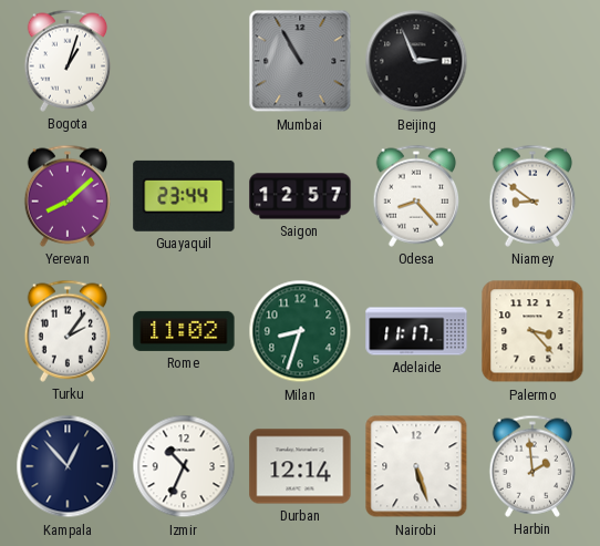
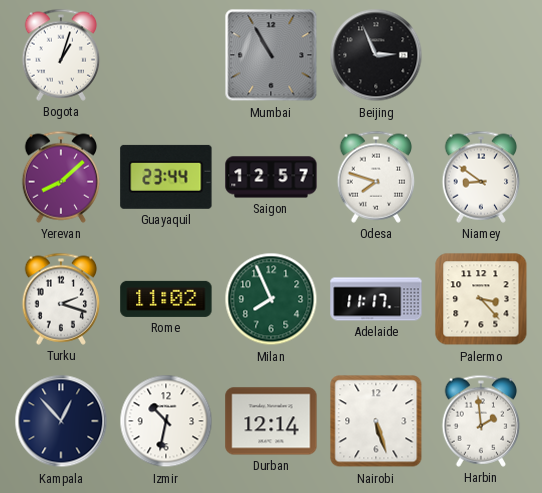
Odesa: 8:23 -> 7:48
Turku: 2:06 -> 2:18
Milan: 8:33 -> 7:56
Izmir: 10:34 -> 10:32
